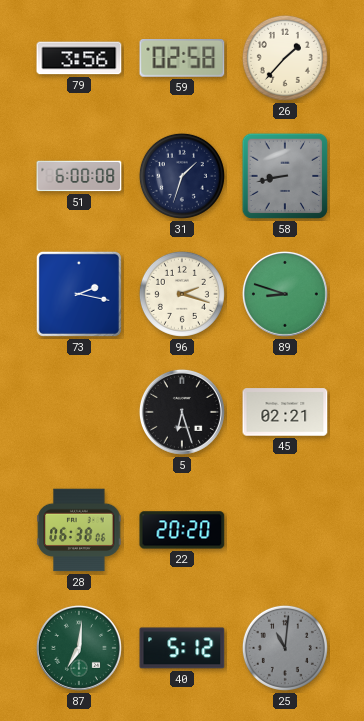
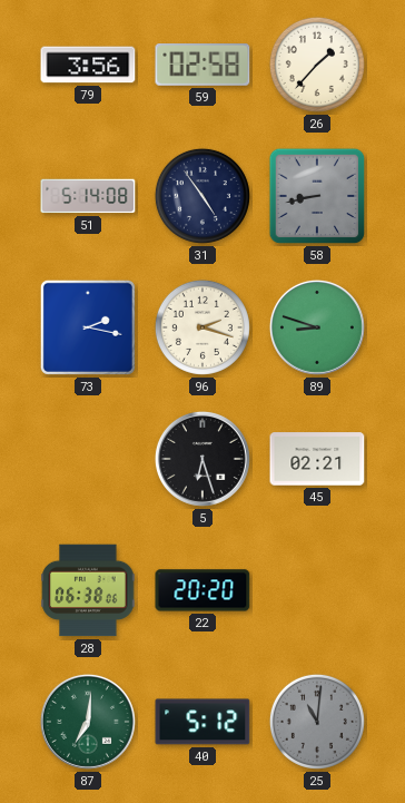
51: 6:00 -> 5:14
31: 1:33 -> 4:54
